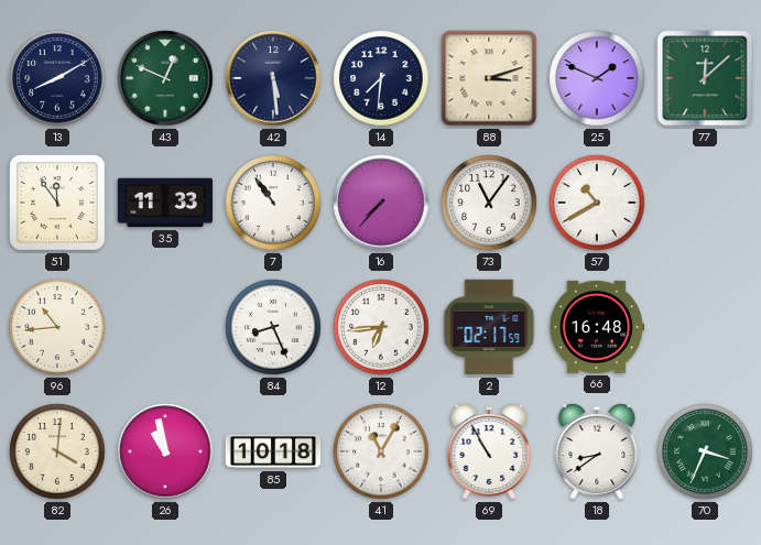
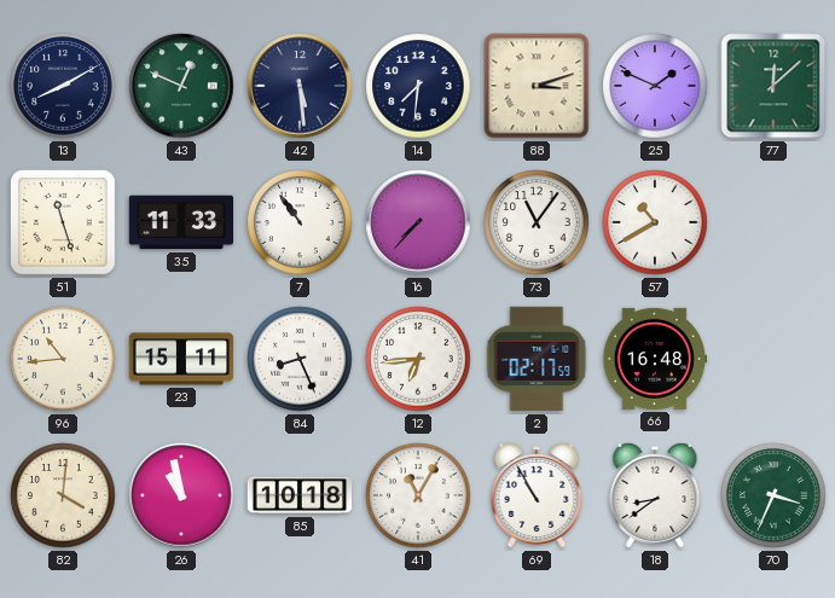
51: 11:54 -> 11:27
23: none -> 15:11
